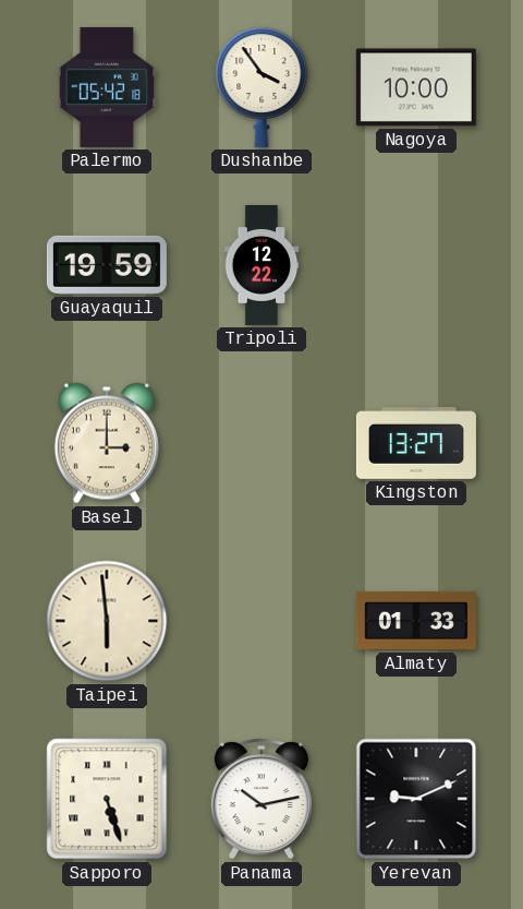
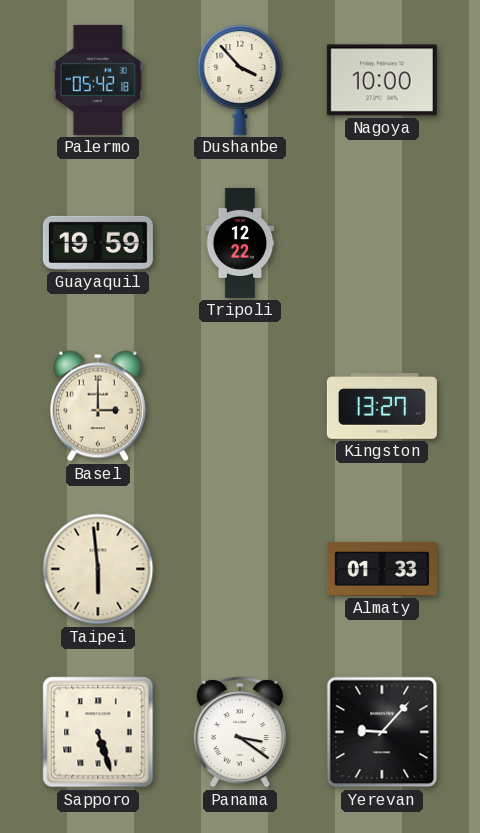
Dushanbe: 3:54 -> 3:53
Panama: 10:13 -> 3:21
Yerevan: 9:11 -> 9:07
